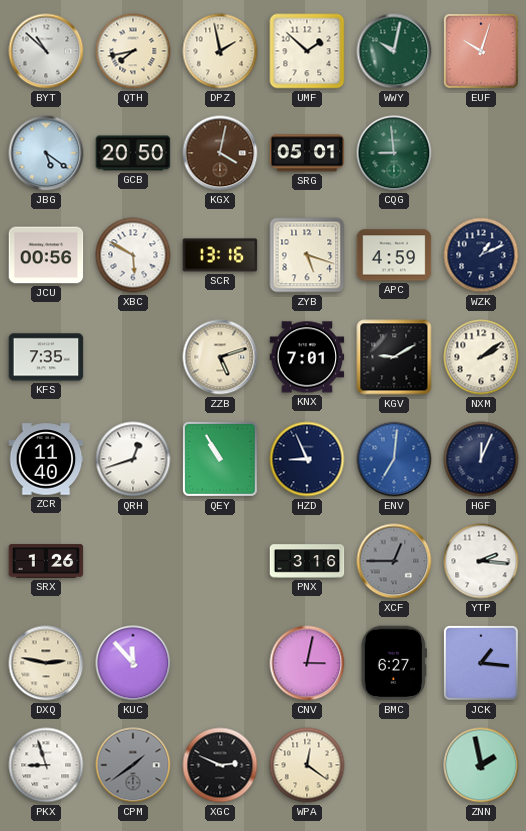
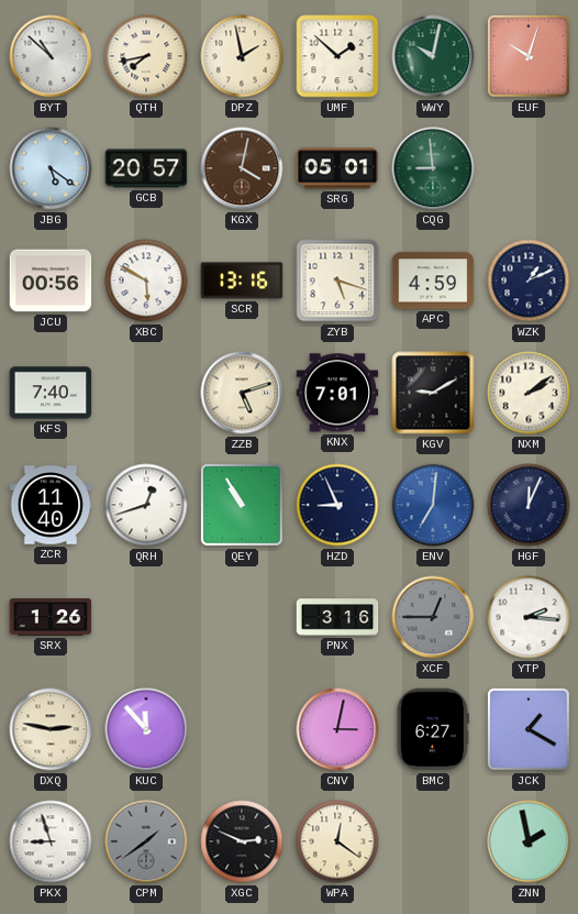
GCB: 20:50 -> 20:57
KFS: 7:35 -> 7:40
JCK: 1:16 -> 1:20
